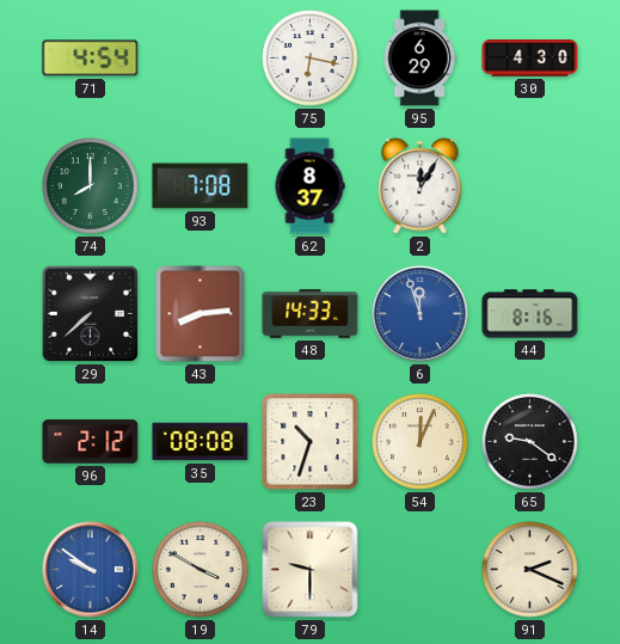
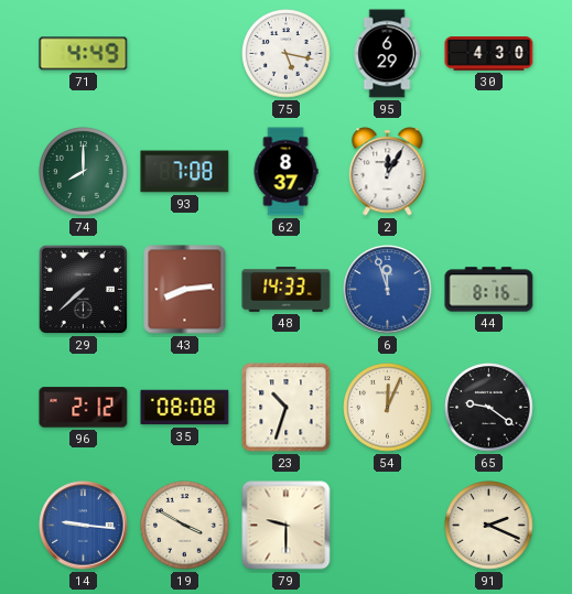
71: 4:54 -> 4:49
75: 6:17 -> 5:17
14: 9:51 -> 9:16
